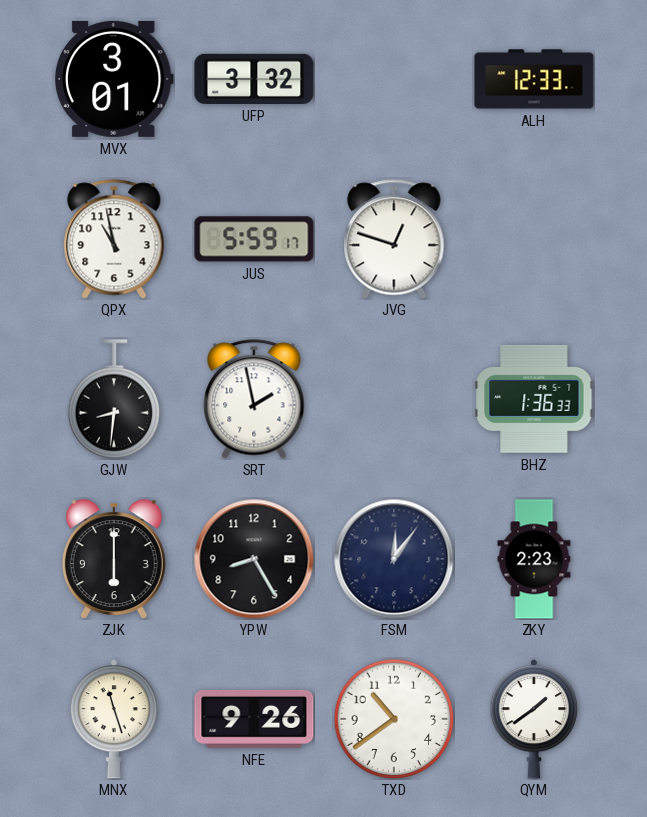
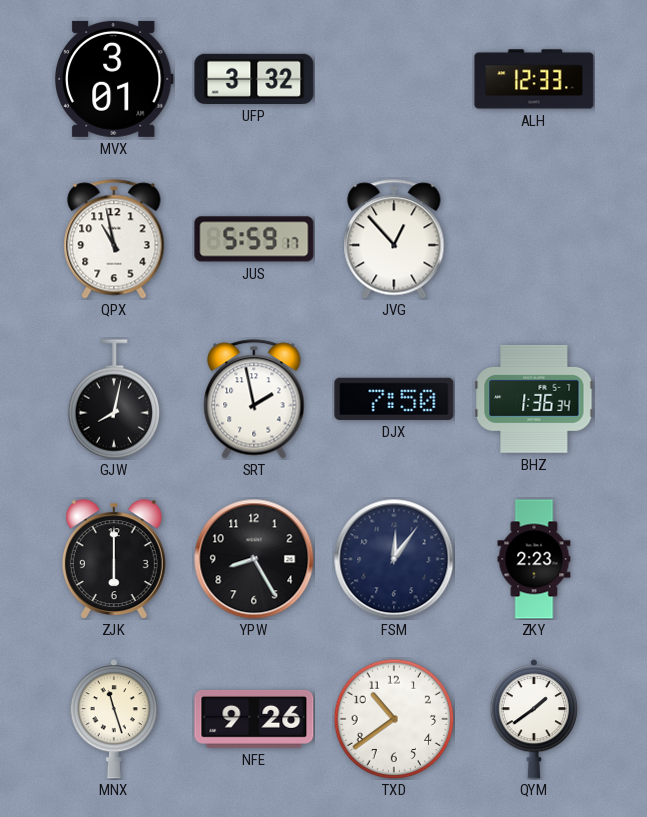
JVG: 12:48 -> 12:53
GJW: 8:31 -> 8:02
DJX: none -> 7:50
BHZ: 1:36:33 -> 1:36:34
